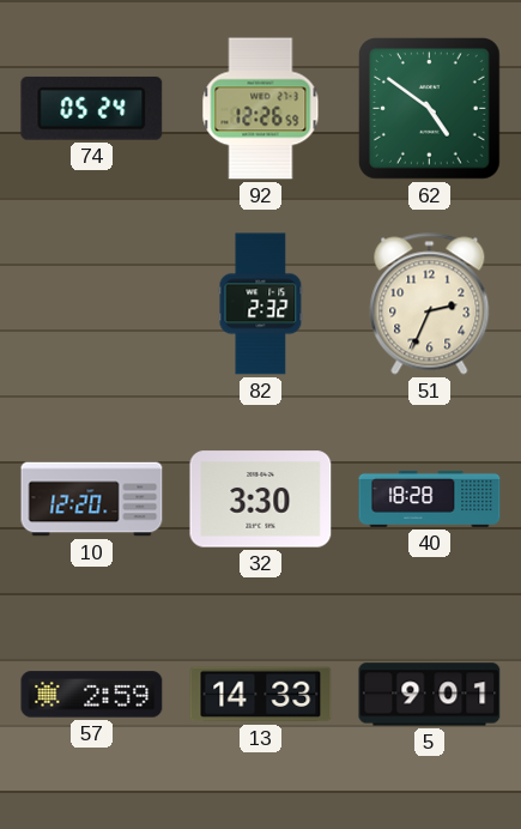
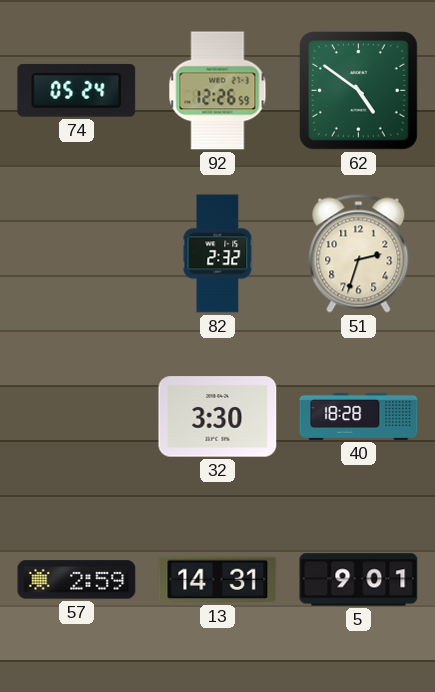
51: 2:34 -> 2:33
10: 12:20 -> none
13: 14:33 -> 14:31
